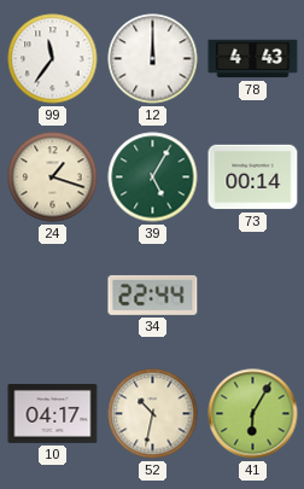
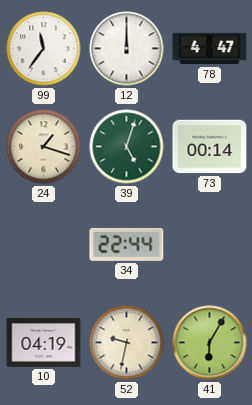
78: 4:43 -> 4:47
39: 5:05 -> 5:03
10: 04:17 -> 04:19
52: 10:32 -> 9:32
